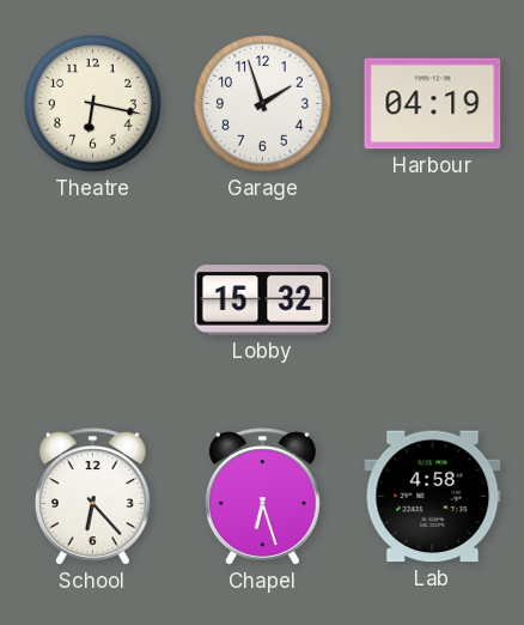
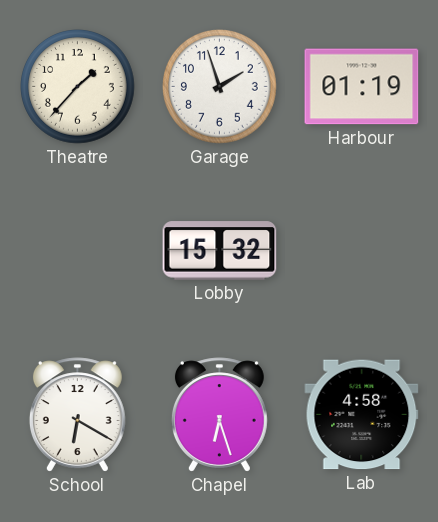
Theatre: 6:17 -> 1:37
Harbour: 04:19 -> 01:19
School: 6:23 -> 6:20
